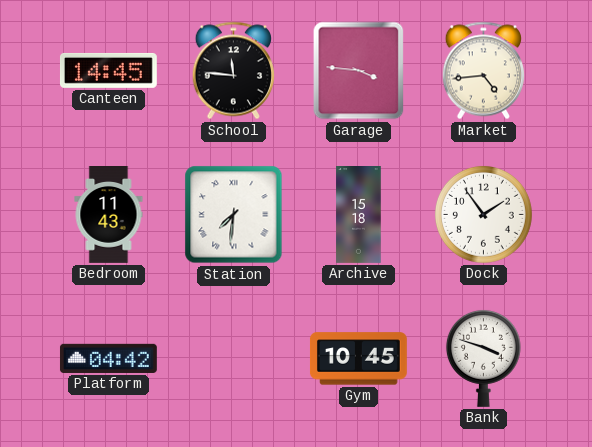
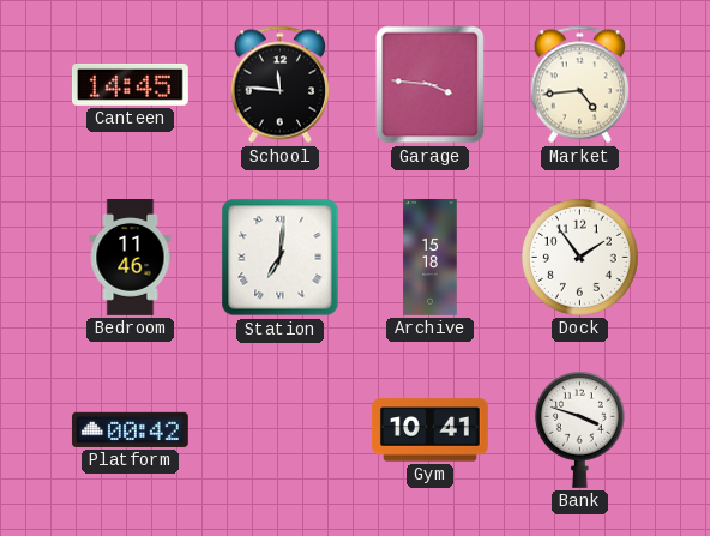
Bedroom: 11:43 -> 11:46
Station: 7:31 -> 7:01
Platform: 04:42 -> 00:42
Gym: 10:45 -> 10:41
